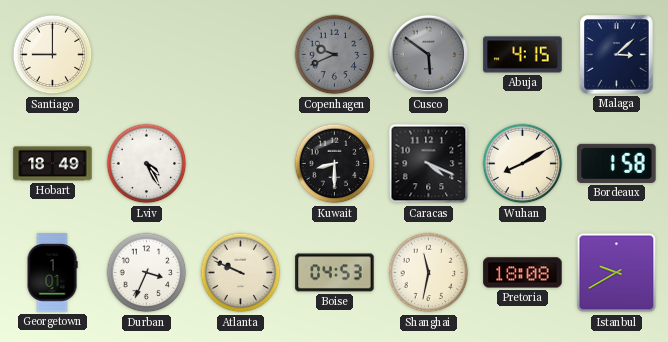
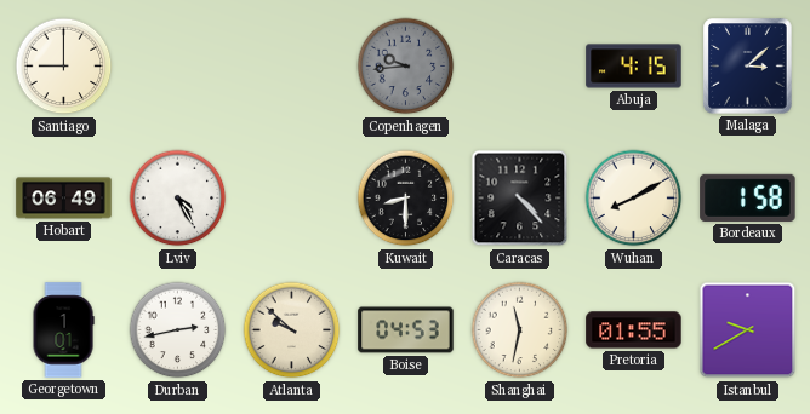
Copenhagen: 9:41 -> 9:44
Cusco: 5:51 -> none
Hobart: 18:49 -> 06:49
Caracas: 4:19 -> 4:23
Durban: 3:34 -> 2:43
Atlanta: 9:49 -> 9:52
Pretoria: 18:08 -> 01:55
